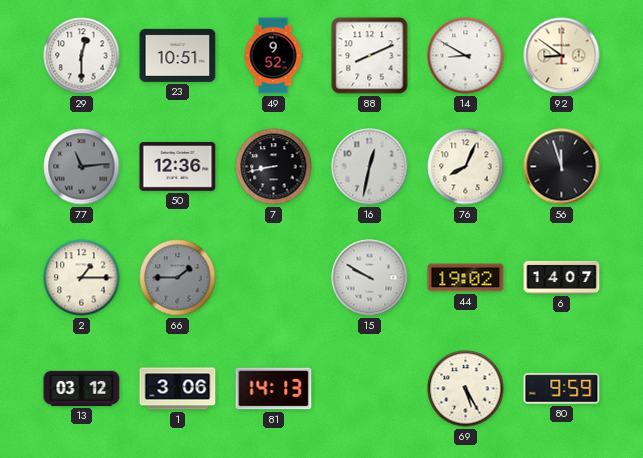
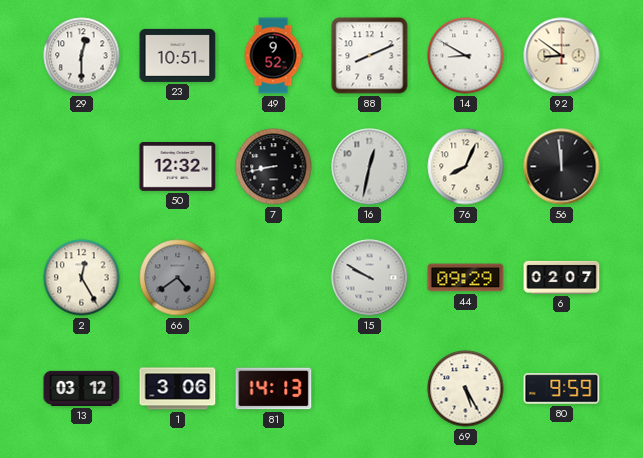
77: 11:14 -> none
50: 12:36 -> 12:32
56: 11:57 -> 11:59
2: 1:15 -> 12:25
66: 1:45 -> 4:39
44: 19:02 -> 09:29
6: 14:07 -> 02:07
